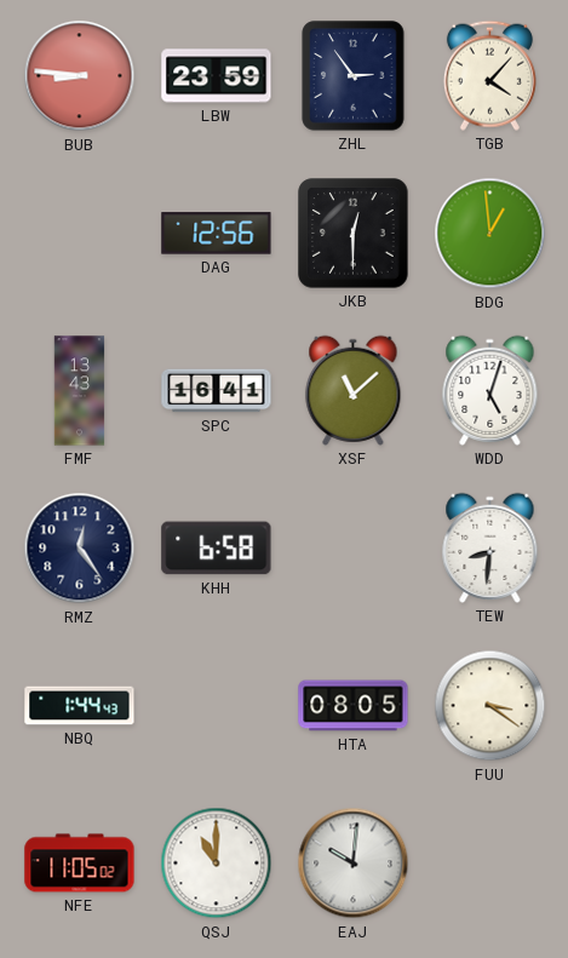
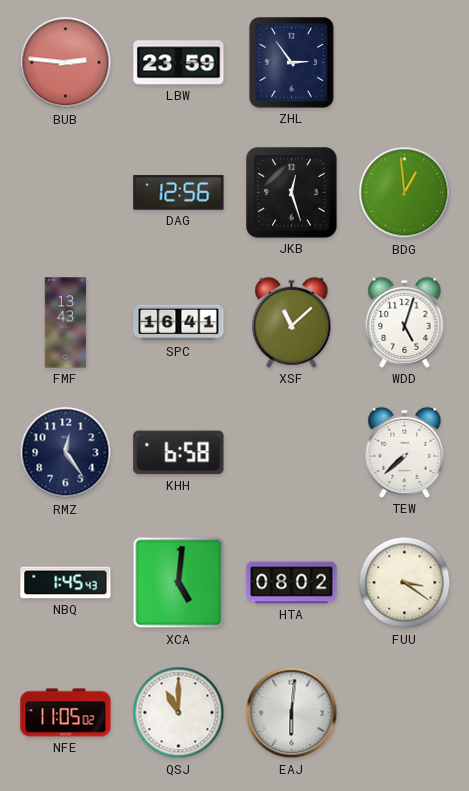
BUB: 8:46 -> 2:46
TGB: 4:07 -> none
JKB: 12:30 -> 12:27
TEW: 8:31 -> 7:38
NBQ: 1:44 -> 1:45
XCA: none -> 5:01
HTA: 08:05 -> 08:02
EAJ: 10:01 -> 6:01
